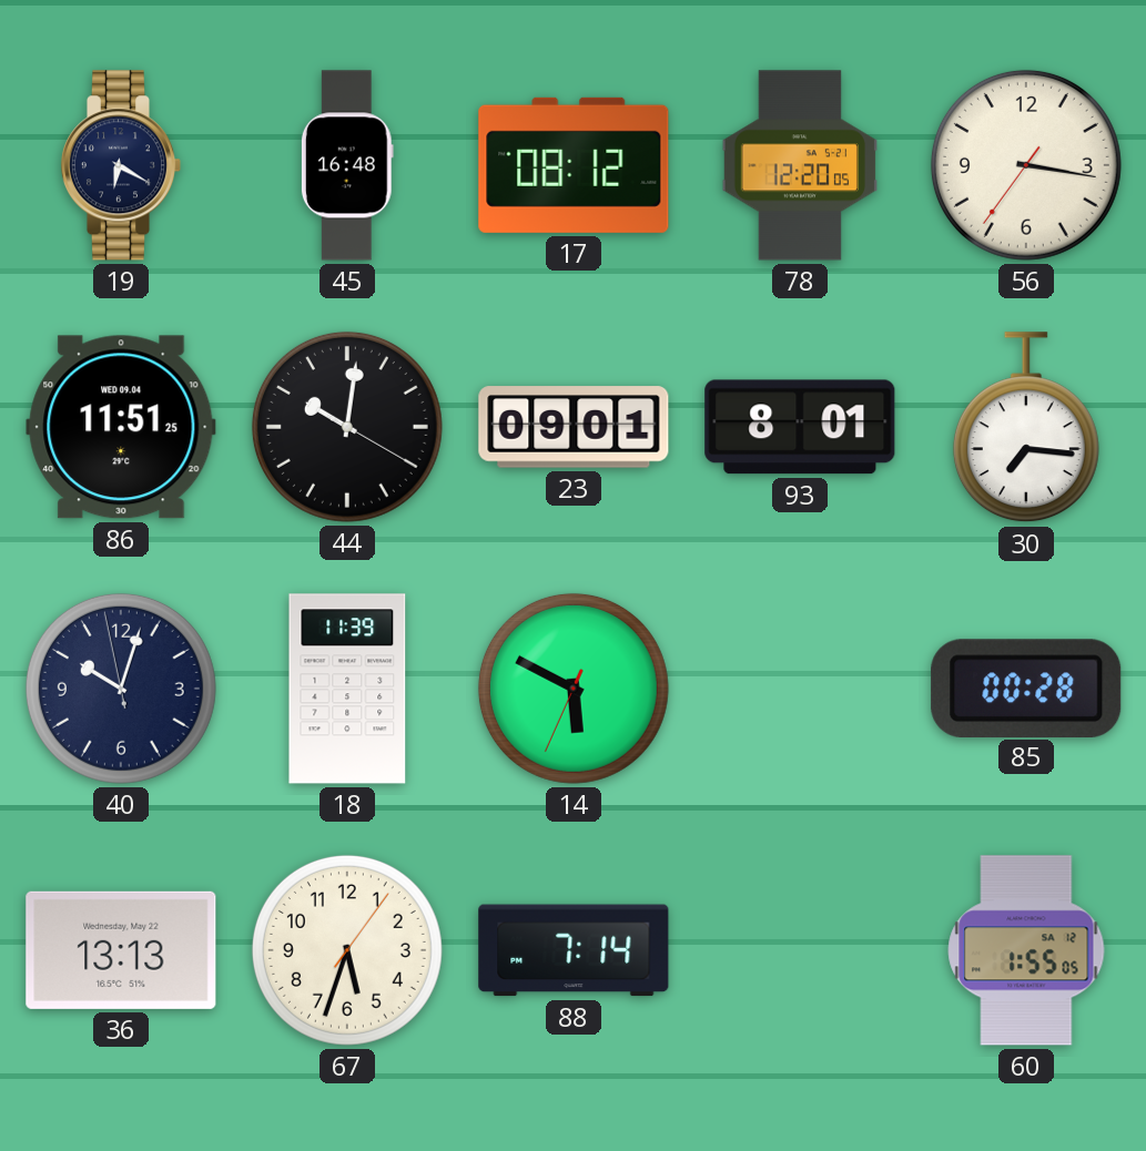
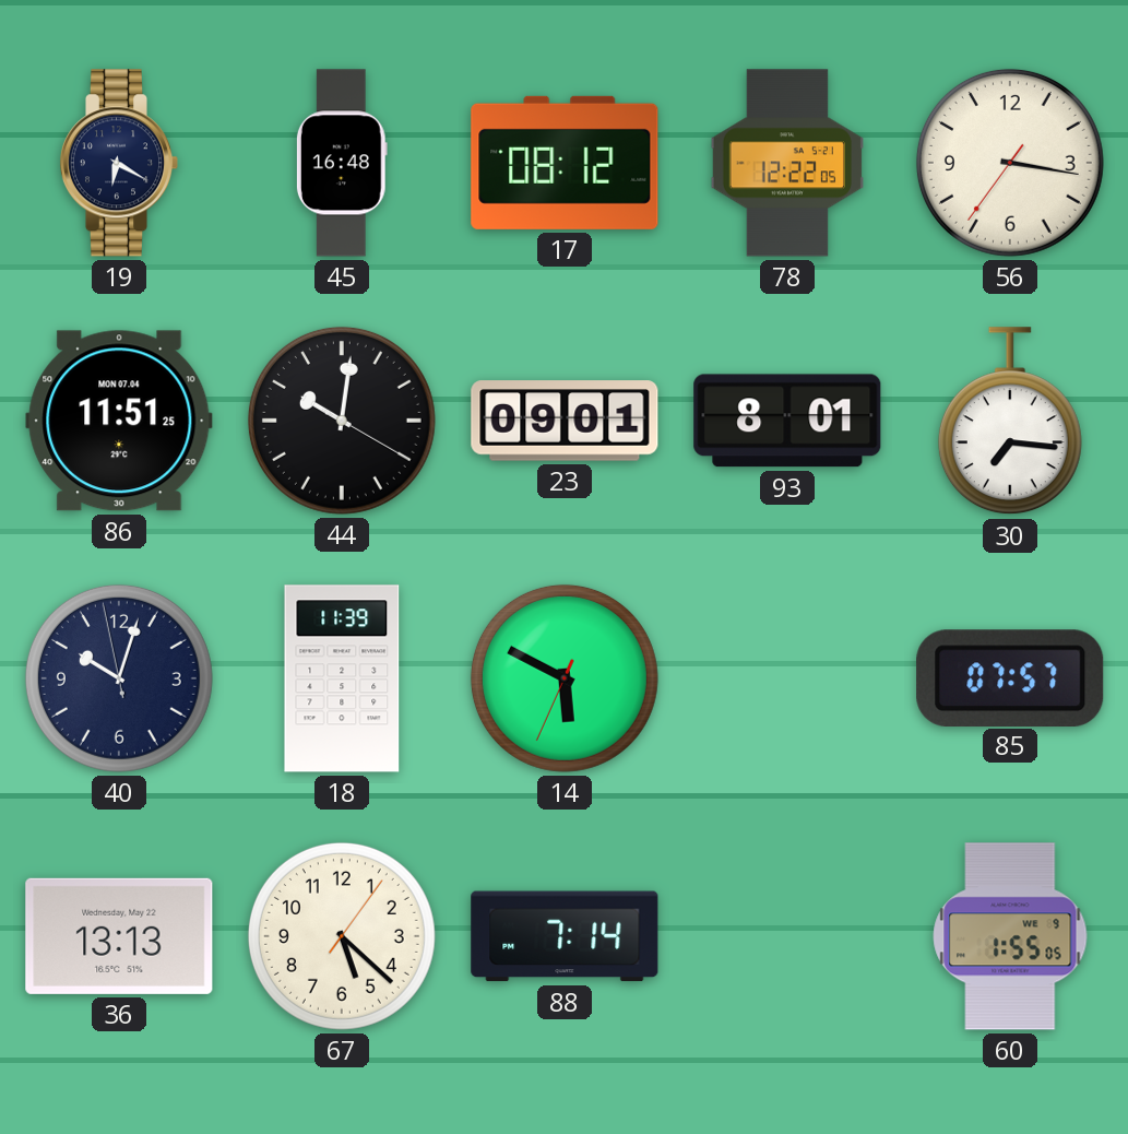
78: 12:20 -> 12:22
86 date: WED 09.04 -> MON 07.04
85: 00:28 -> 07:57
67: 5:33 -> 5:22
60 date: SA 12 -> WE 9
